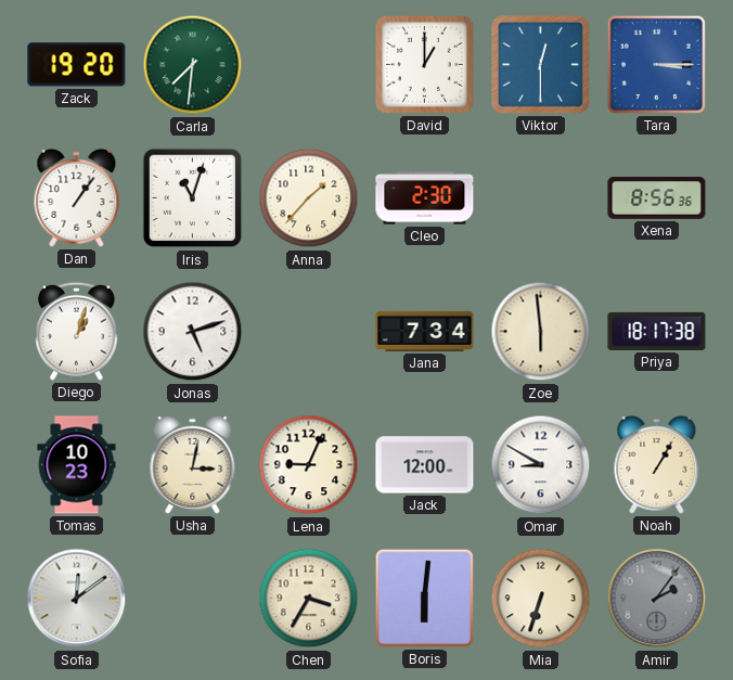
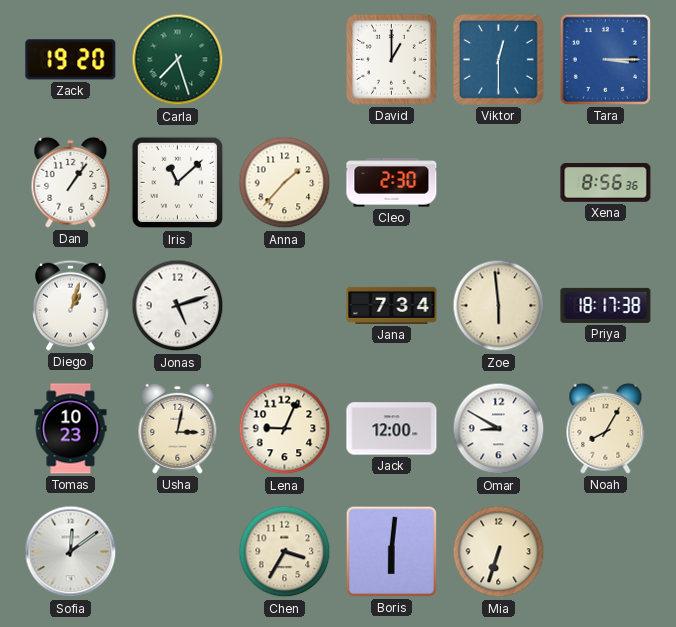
Carla: 7:31 -> 7:27
Iris: 11:03 -> 11:08
Noah: 1:05 -> 8:05
Amir: 2:06 -> none
